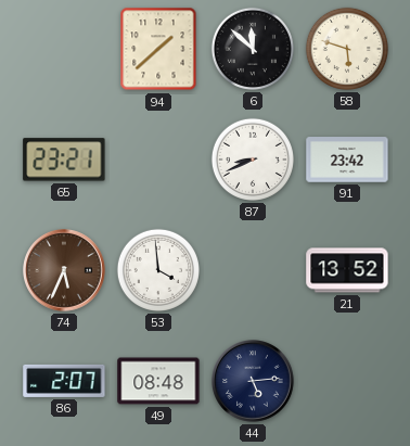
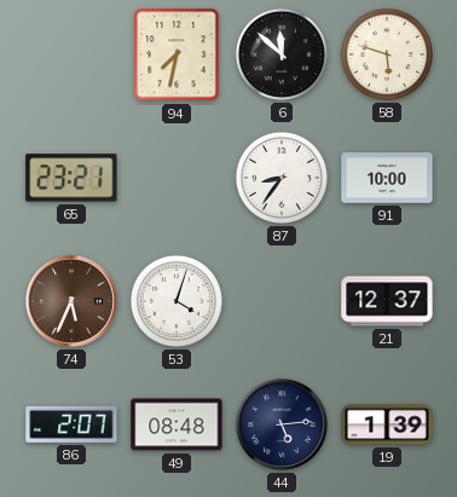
94: 1:38 -> 7:32
87: 8:41 -> 8:36
91: 23:42 -> 10:00
53: 3:59 -> 4:03
21: 13:52 -> 12:37
19: none -> 1:39
